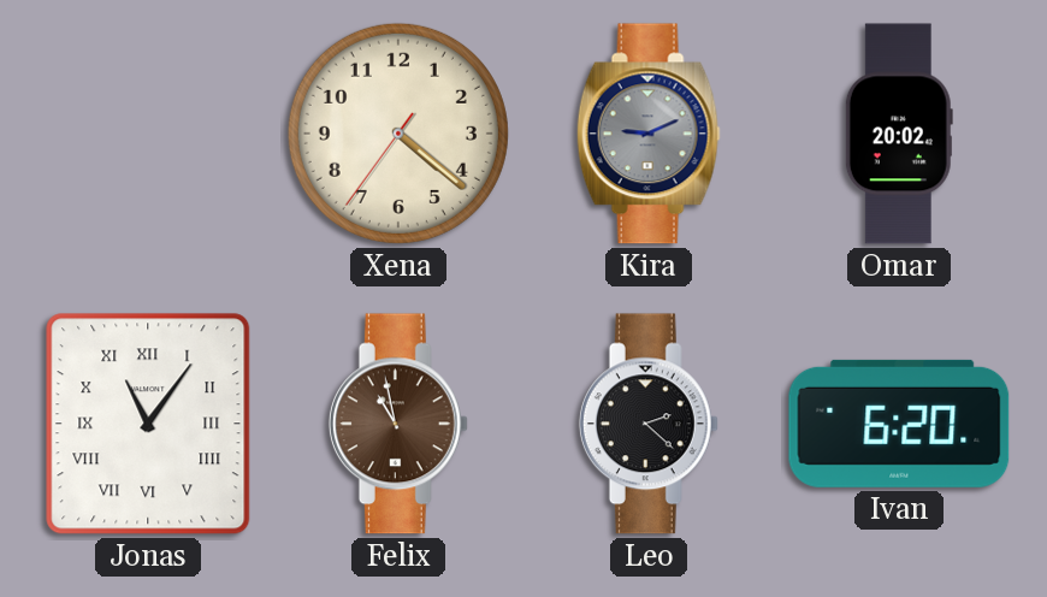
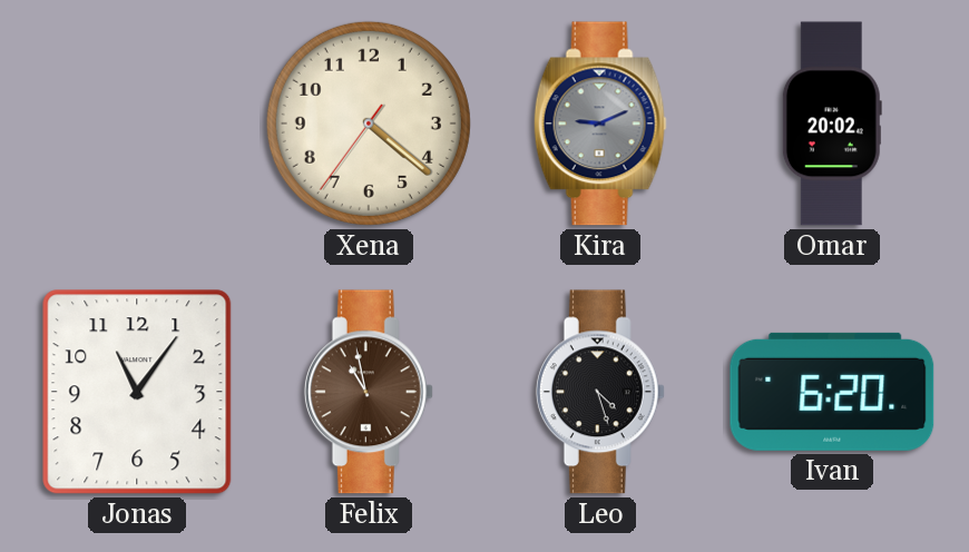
Jonas numerals: Roman -> Arabic
Leo: 2:22 -> 4:27
